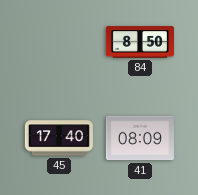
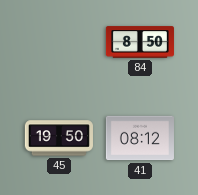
45: 17:40 -> 19:50
41: 08:09 -> 08:12
